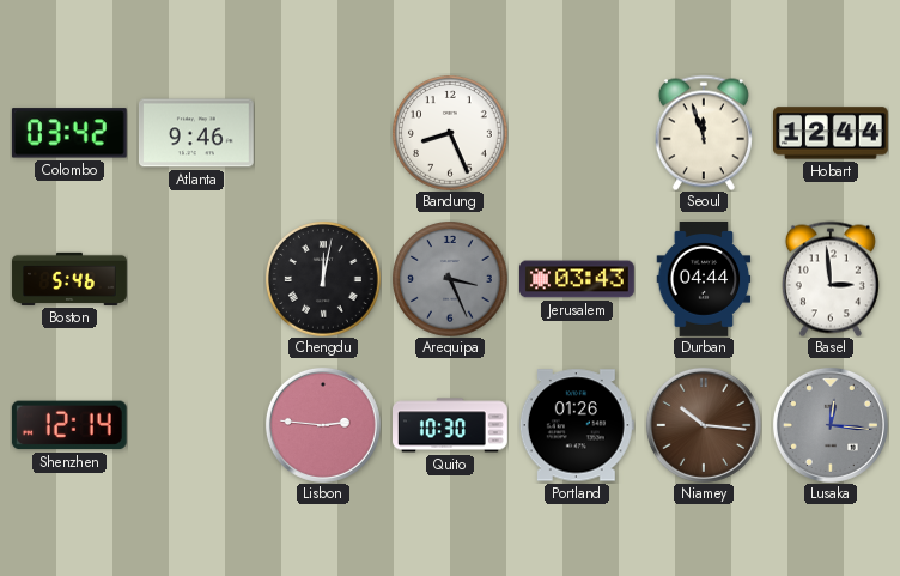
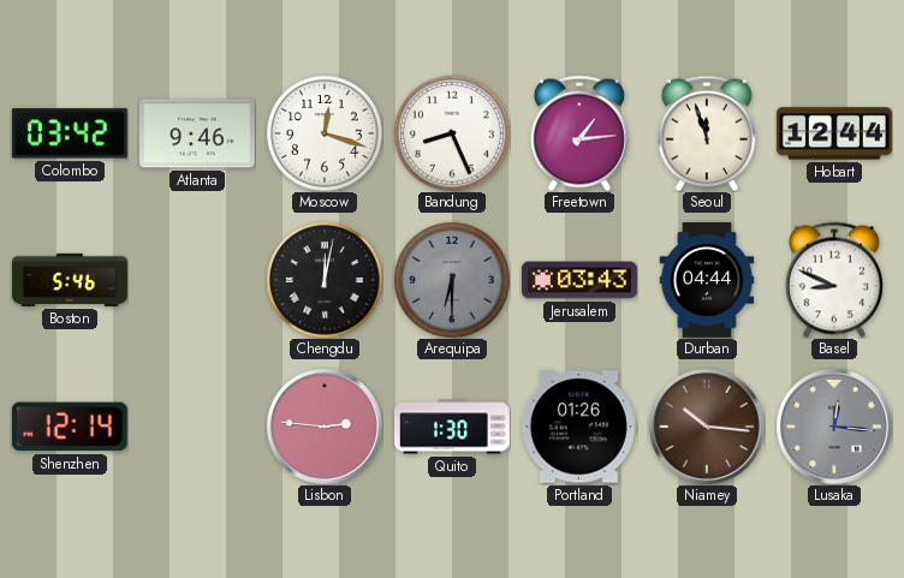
Moscow: none -> 12:18
Freetown: none -> 1:14
Arequipa: 3:26 -> 6:30
Basel: 2:59 -> 8:49
Quito: 10:30 -> 1:30
